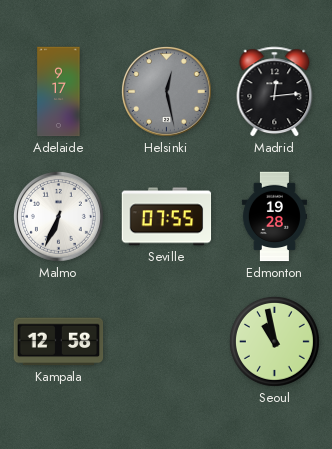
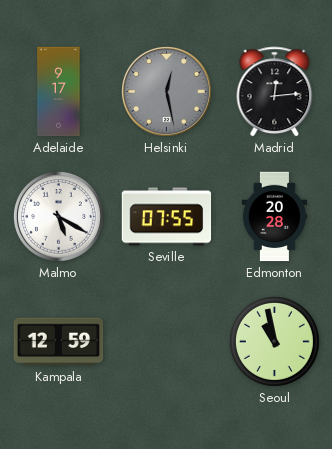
Malmo: 6:34 -> 5:20
Edmonton: 19:28 -> 20:28
Kampala: 12:58 -> 12:59
